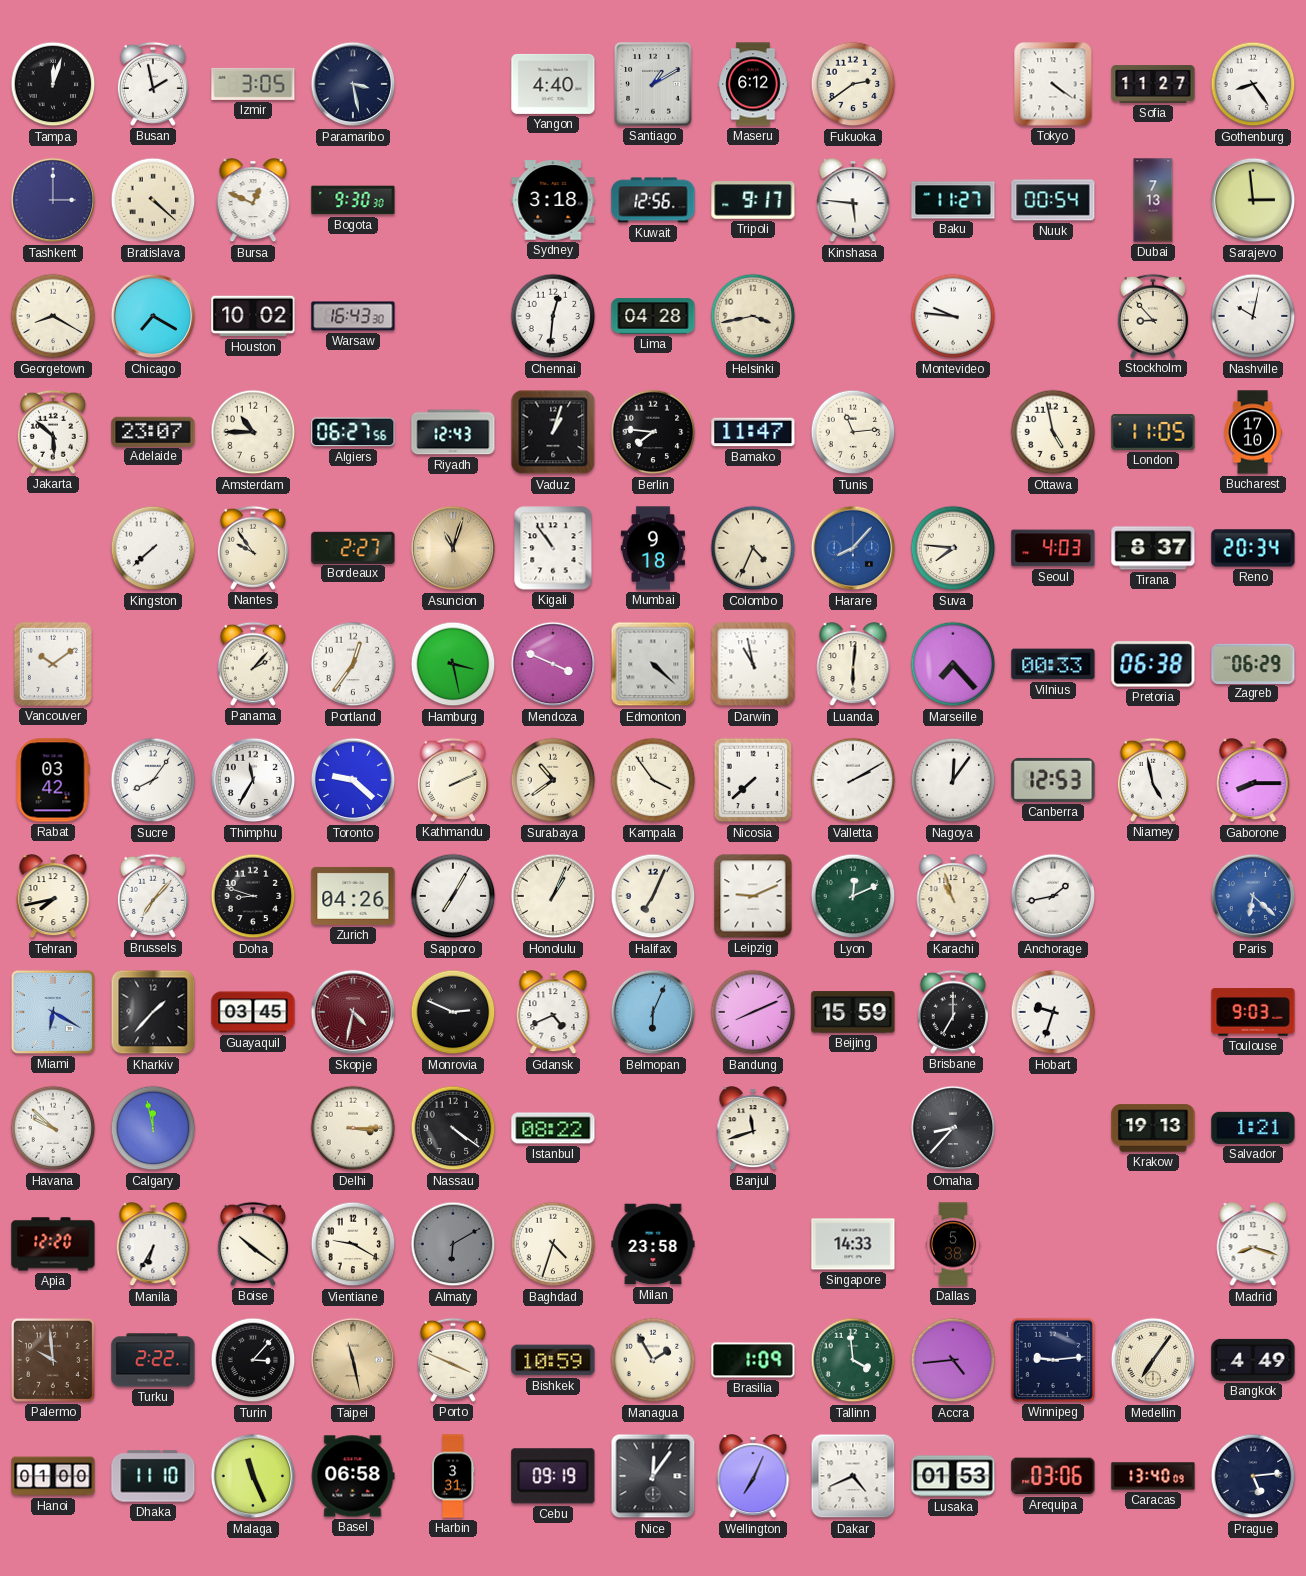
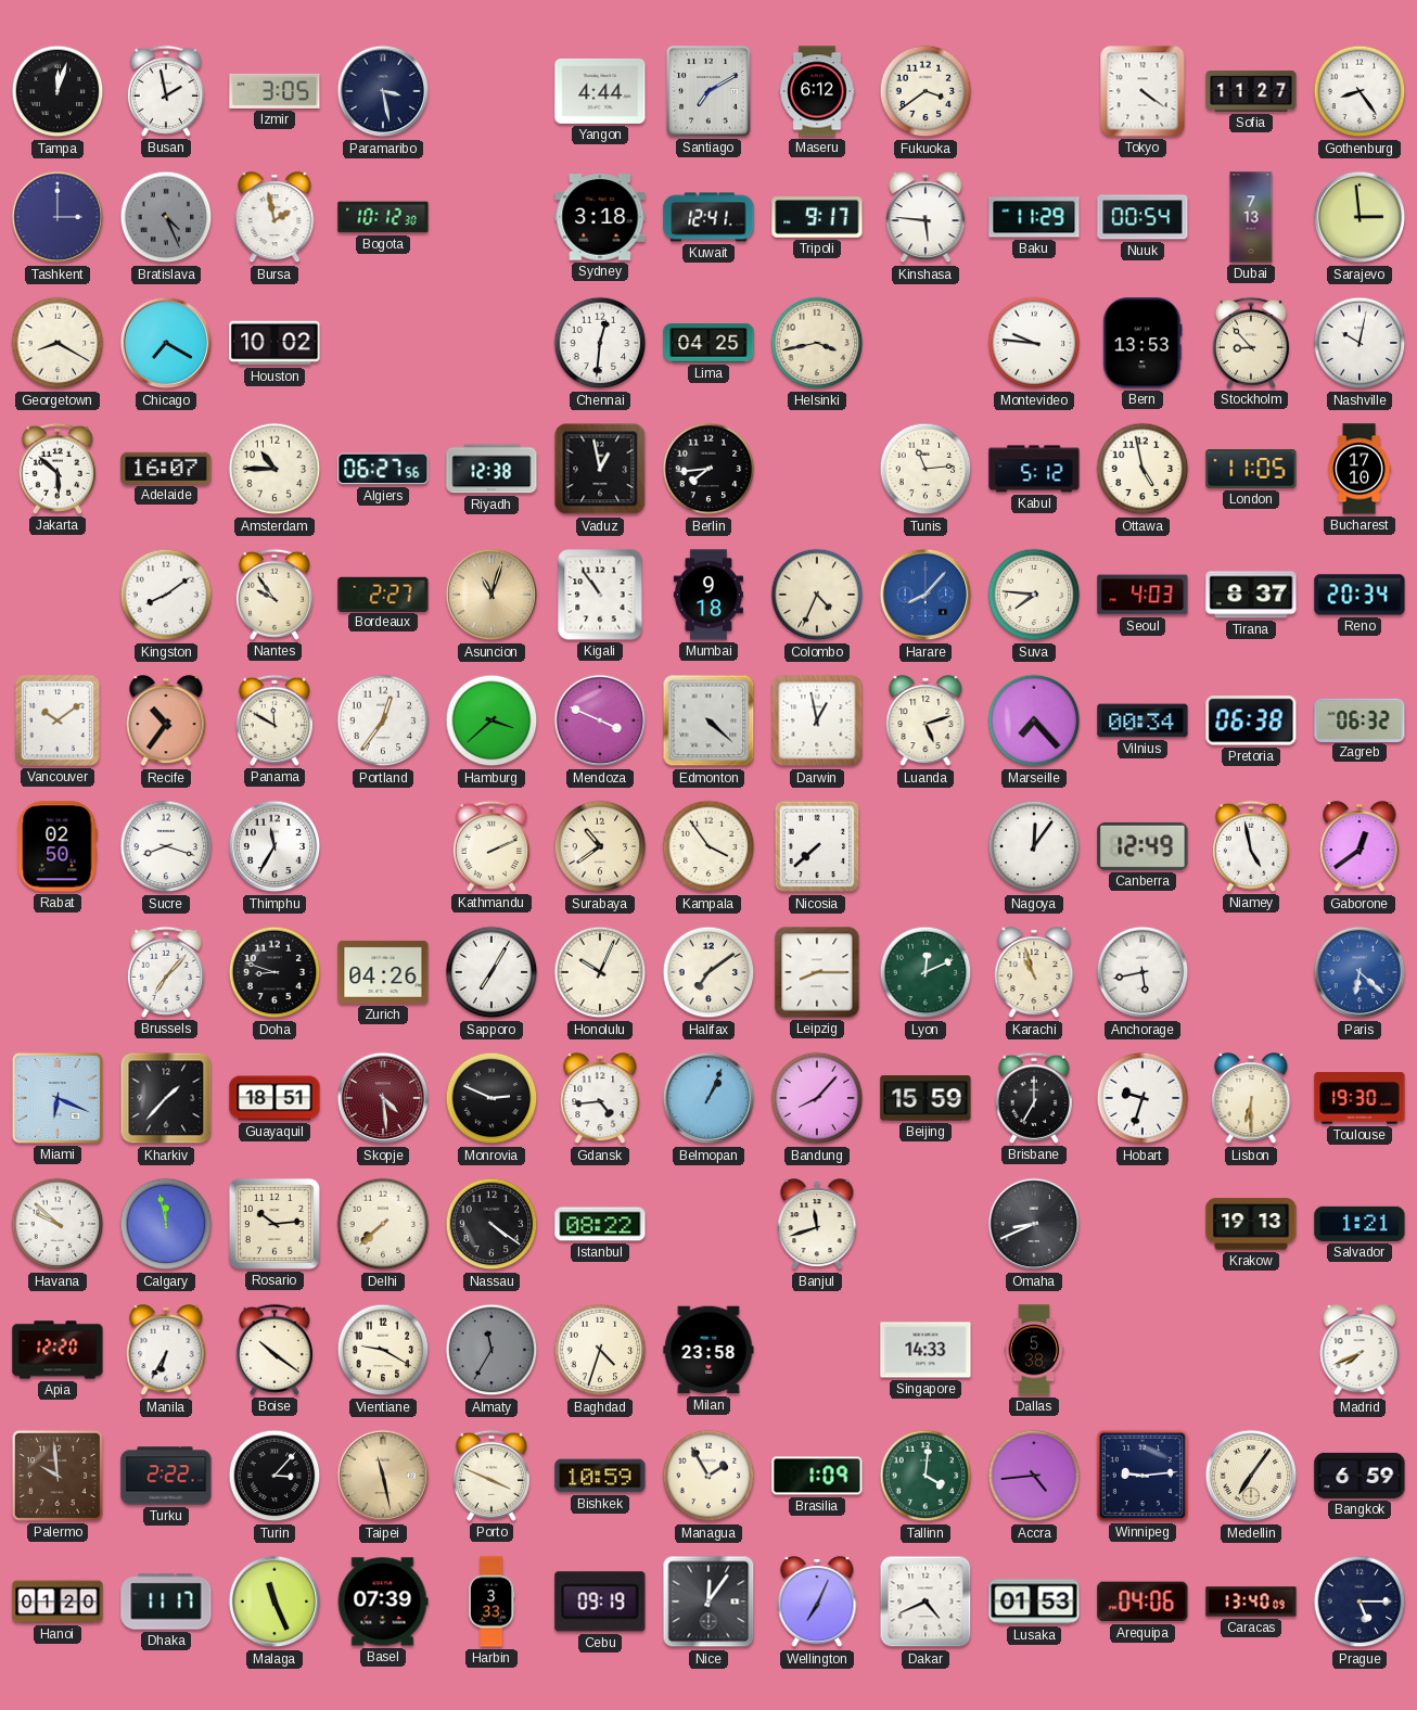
Yangon: 4:40 -> 4:44
Santiago: 1:10 -> 7:10
Fukuoka: 2:39 -> 3:39
Bratislava: 4:22 -> 4:26
Bratislava dial: cream -> grey
Bursa: 12:49 -> 1:58
Bogota: 9:30 -> 10:12
Kuwait: 12:56 -> 12:41
Baku: 11:27 -> 11:29
Warsaw: 16:43 -> none
Lima: 04:28 -> 04:25
Bern: none -> 13:53
Adelaide: 23:07 -> 16:07
Riyadh: 12:43 -> 12:38
Vaduz: 1:03 -> 12:58
Berlin: 7:46 -> 7:44
Bamako: 11:47 -> none
Kabul: none -> 5:12
Kingston: 7:38 -> 8:09
Recife: none -> 10:36
Panama: 2:07 -> 11:50
Hamburg: 3:28 -> 3:38
Darwin: 10:58 -> 12:58
Luanda: 6:01 -> 5:12
Vilnius: 00:33 -> 00:34
Zagreb: 06:29 -> 06:32
Rabat: 03:42 -> 02:50
Sucre: 8:06 -> 8:18
Toronto: 9:22 -> none
Valletta: 2:10 -> none
Canberra: 12:53 -> 12:49
Gaborone: 8:15 -> 12:39
Tehran: 7:43 -> none
Honolulu: 1:04 -> 10:04
Halifax: 7:04 -> 7:09
Leipzig: 9:11 -> 8:15
Anchorage: 1:43 -> 5:43
Miami: 6:20 -> 6:19
Guayaquil: 03:45 -> 18:51
Skopje: 4:32 -> 4:29
Gdansk: 4:41 -> 4:44
Belmopan: 6:04 -> 1:04
Bandung: 8:11 -> 8:07
Lisbon: none -> 6:30
Toulouse: 9:03 -> 19:30
Rosario: none -> 10:14
Delhi: 3:15 -> 7:38
Omaha: 8:37 -> 8:41
Almaty: 6:10 -> 11:35
Madrid: 8:18 -> 7:41
Tallinn: 3:59 -> 4:01
Bangkok: 4:49 -> 6:59
Hanoi: 01:00 -> 01:20
Dhaka: 11:10 -> 11:17
Basel: 06:58 -> 07:39
Harbin: 3:31 -> 3:33
Arequipa: 03:06 -> 04:06
Prague: 5:14 -> 5:15
